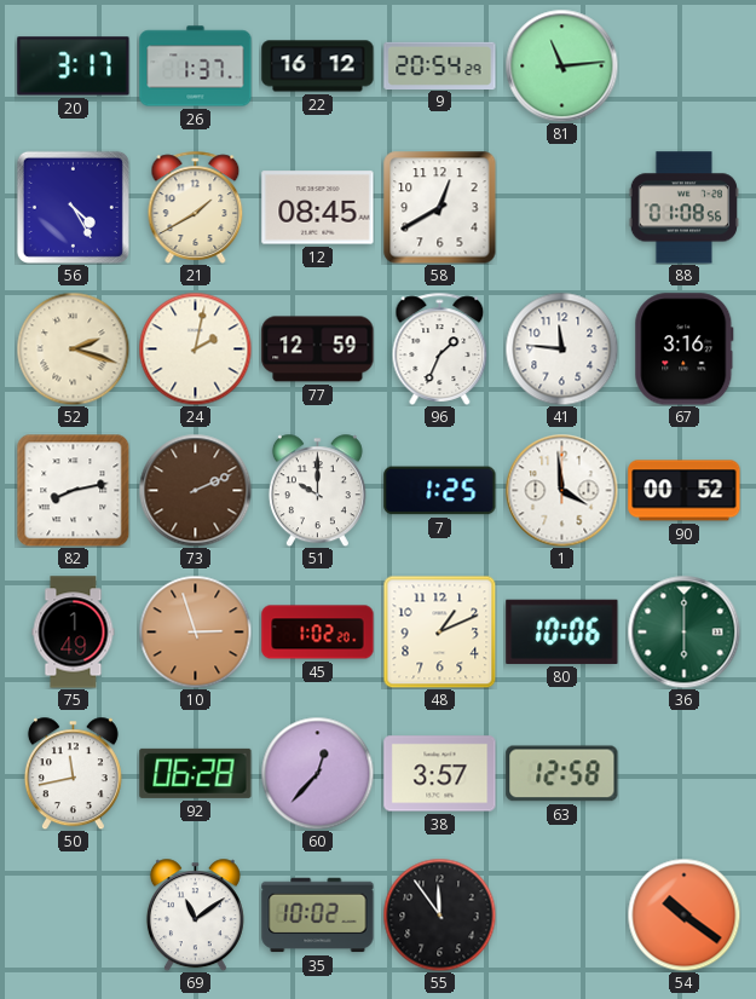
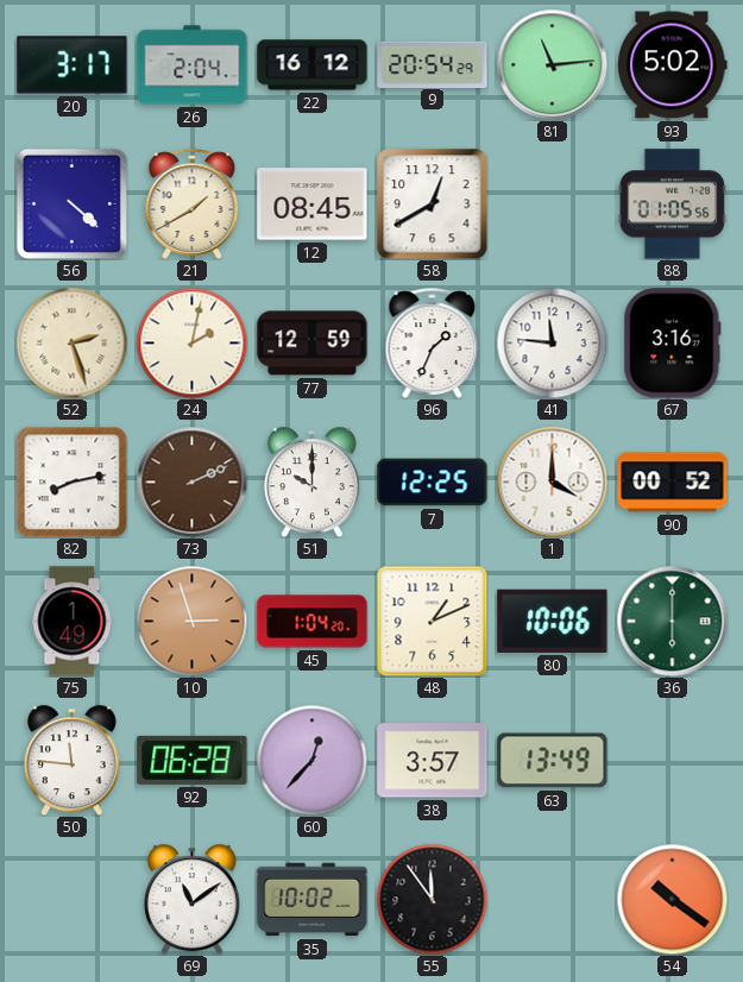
26: 1:37 -> 2:04
93: none -> 5:02
56: 4:25 -> 4:22
88: 01:08 -> 01:05
52: 2:18 -> 2:27
7: 1:25 -> 12:25
1: 3:59 -> 4:00
45: 1:02 -> 1:04
50: 11:43 -> 11:46
63: 12:58 -> 13:49
